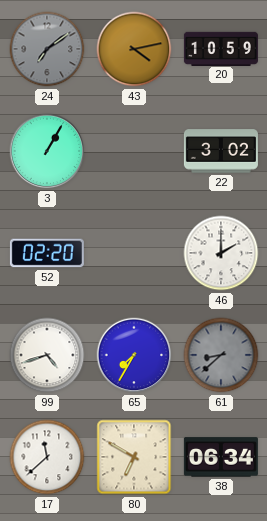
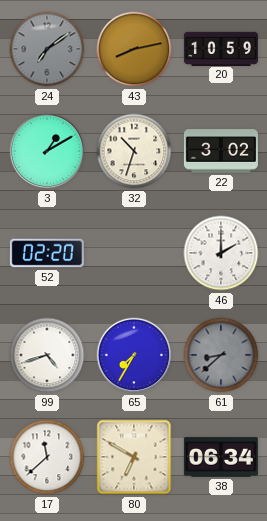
43: 4:13 -> 8:13
3: 1:05 -> 1:10
32: none -> 10:33
